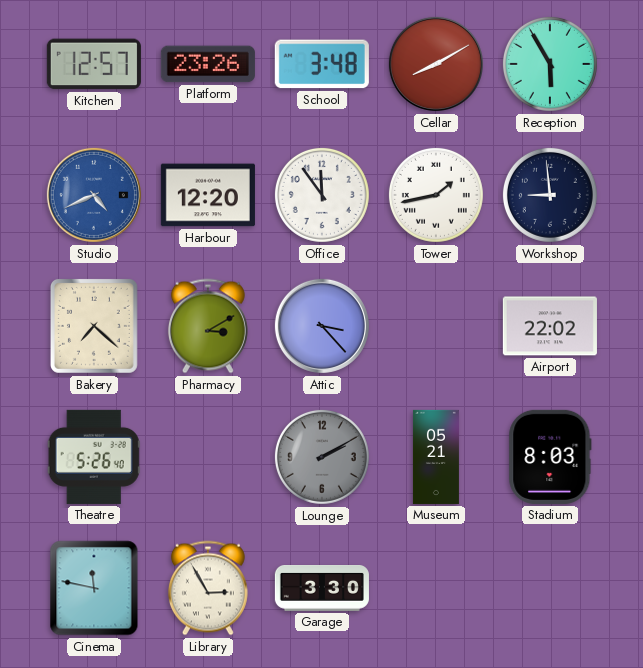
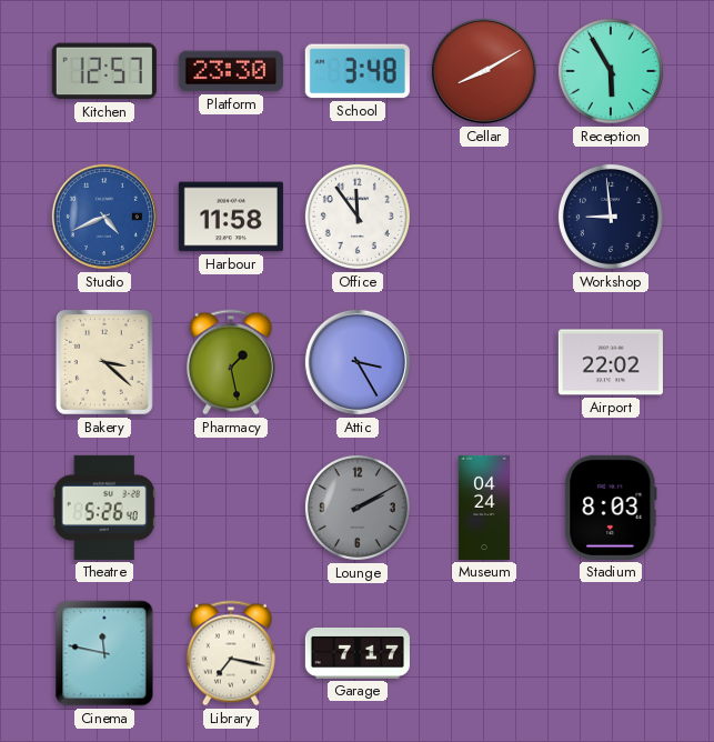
Platform: 23:26 -> 23:30
Harbour: 12:20 -> 11:58
Tower: 1:43 -> none
Bakery: 7:22 -> 3:22
Pharmacy: 3:10 -> 1:28
Attic: 3:23 -> 3:25
Museum: 05:21 -> 04:24
Library: 2:55 -> 7:17
Garage: 3:30 -> 7:17
